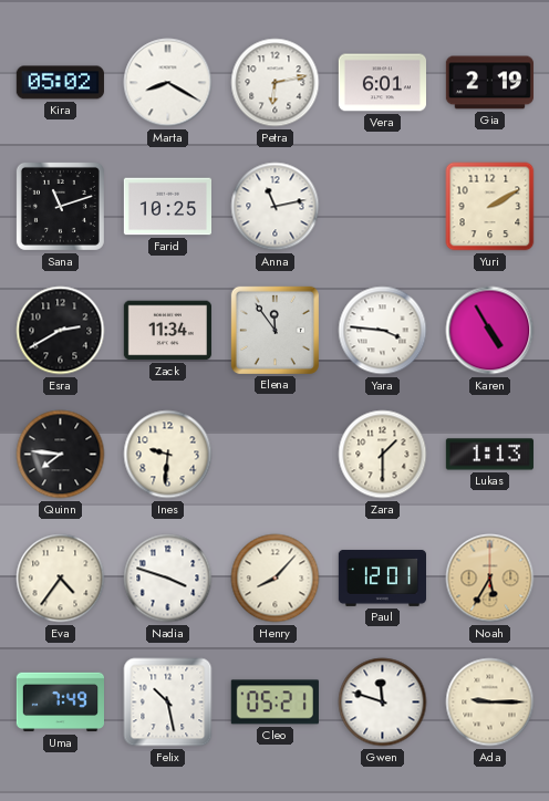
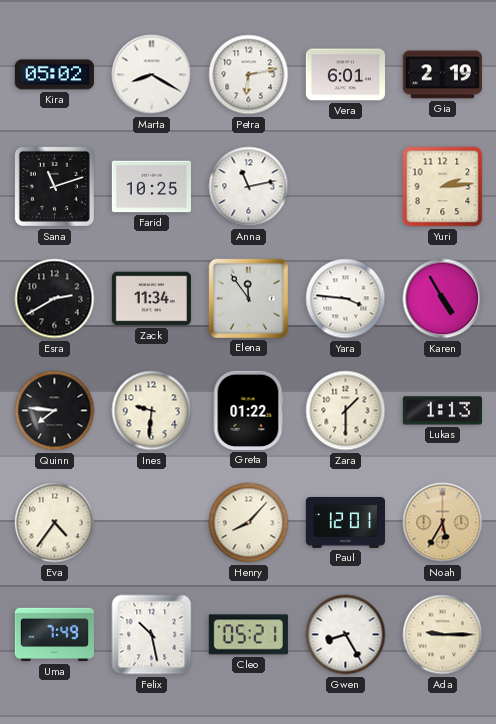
Yuri: 2:10 -> 2:14
Greta: none -> 01:22
Nadia: 3:48 -> none
Gwen: 11:48 -> 8:25
